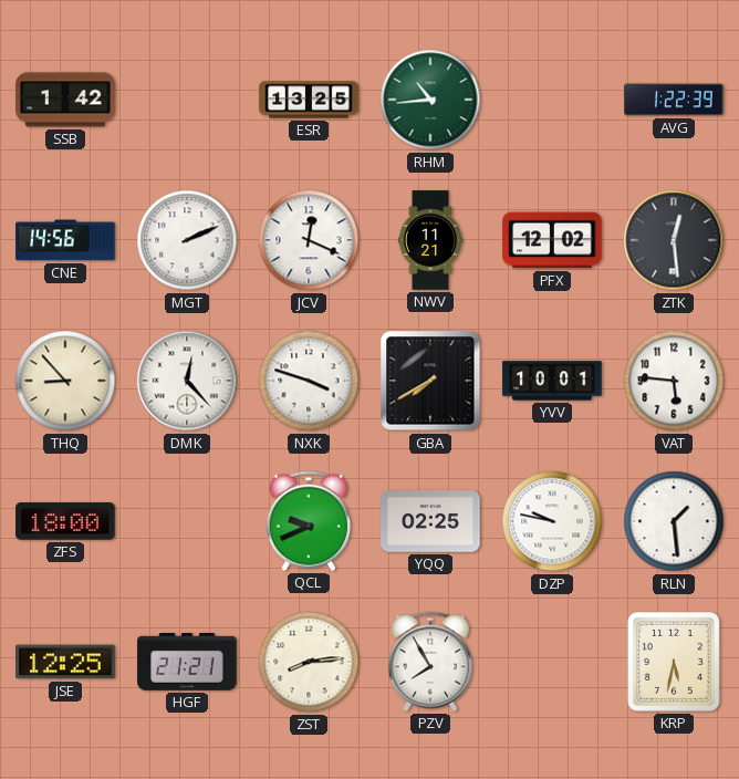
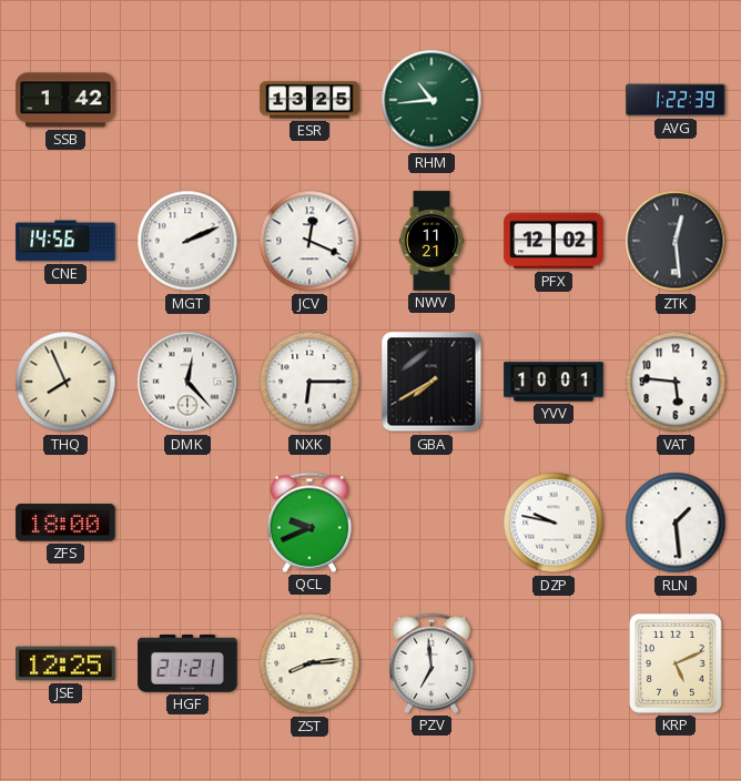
THQ: 8:53 -> 7:56
NXK: 3:48 -> 6:15
YQQ: 02:25 -> none
PZV: 7:55 -> 6:59
KRP: 5:32 -> 5:11
